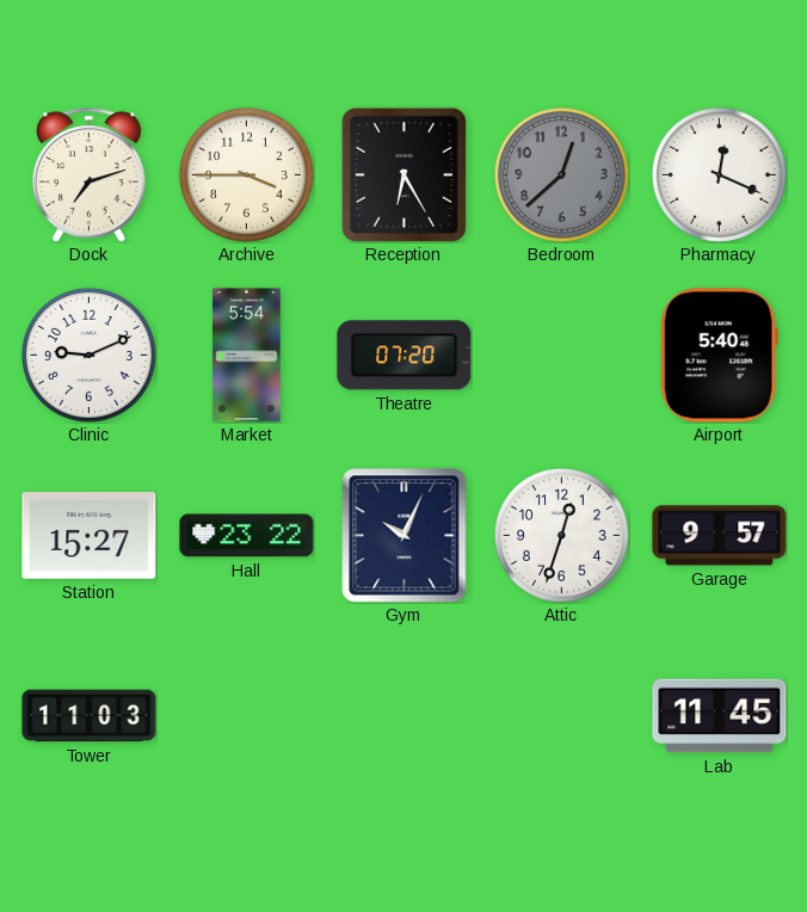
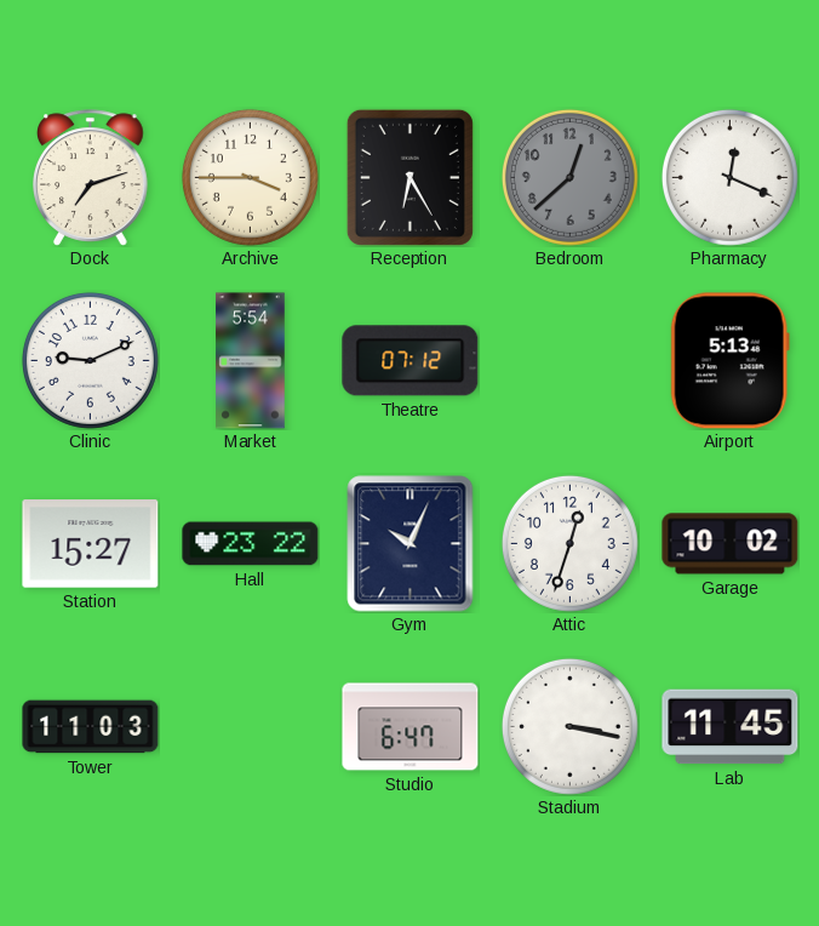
Theatre: 07:20 -> 07:12
Airport: 5:40 -> 5:13
Garage: 9:57 -> 10:02
Studio: none -> 6:47
Stadium: none -> 3:17
